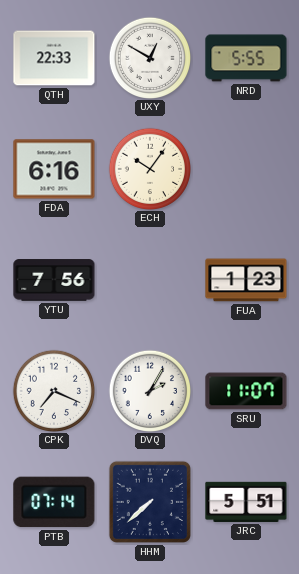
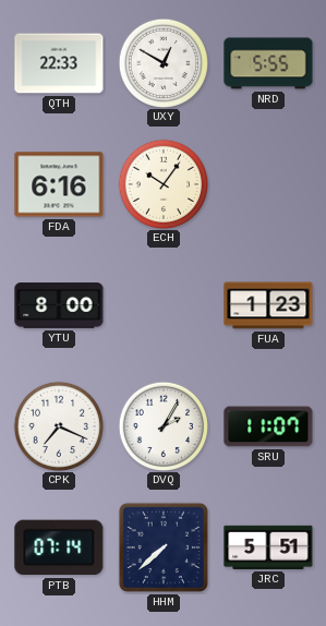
YTU: 7:56 -> 8:00
